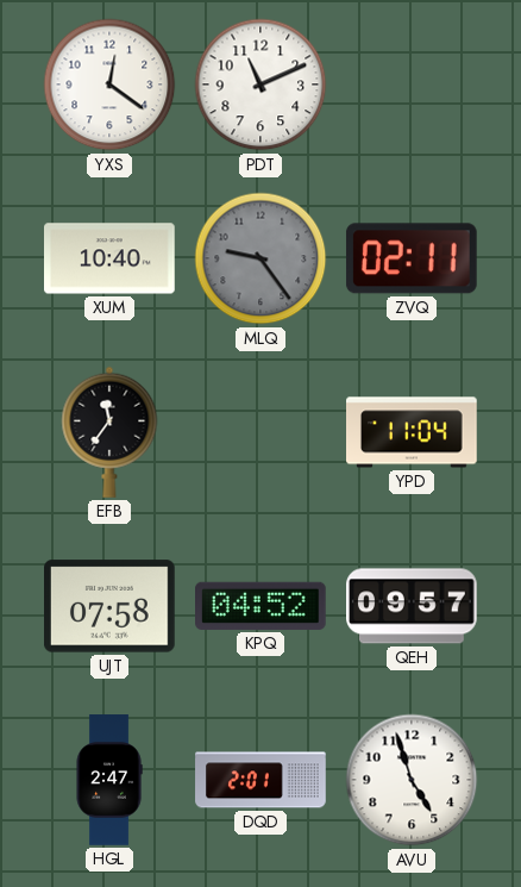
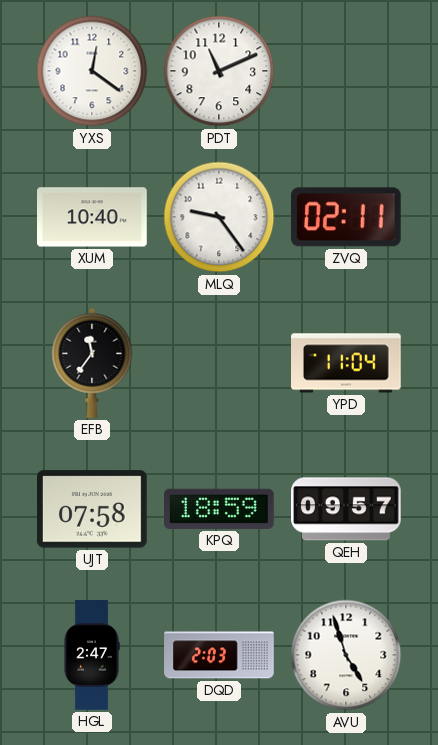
MLQ dial: grey -> white
KPQ: 04:52 -> 18:59
DQD: 2:01 -> 2:03
